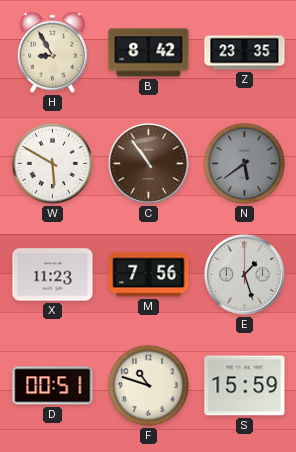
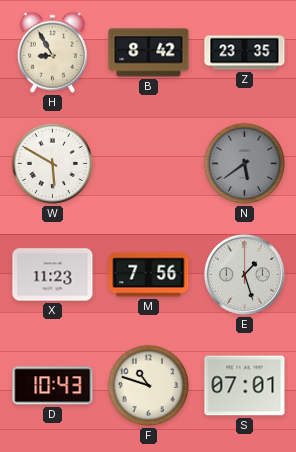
C: 10:54 -> none
D: 00:51 -> 10:43
S: 15:59 -> 07:01
